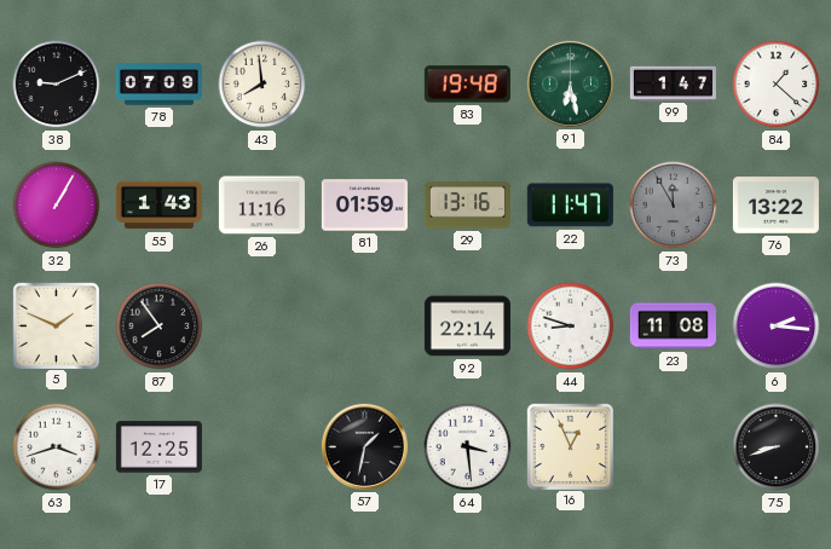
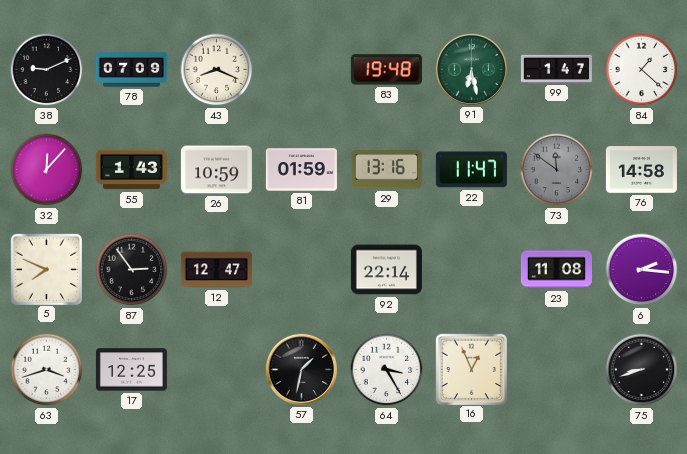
43: 7:59 -> 8:19
32: 1:05 -> 12:07
26: 11:16 -> 10:59
73: 11:55 -> 11:51
76: 13:22 -> 14:58
5: 1:49 -> 7:49
87: 7:54 -> 2:54
12: none -> 12:47
44: 8:48 -> none
64: 3:29 -> 3:25
